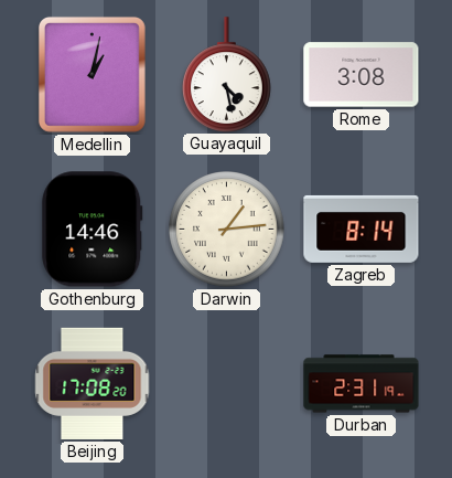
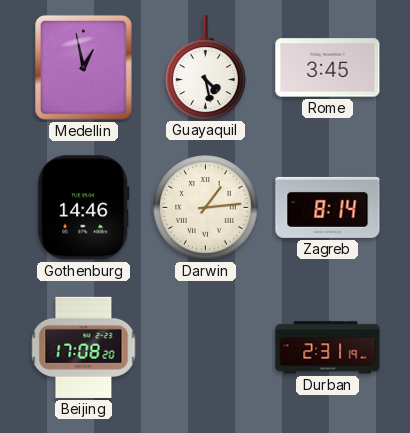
Medellin: 1:02 -> 12:58
Rome: 3:08 -> 3:45
